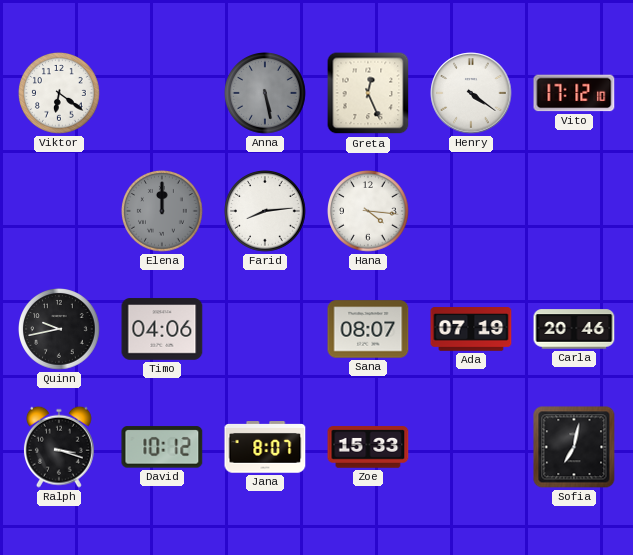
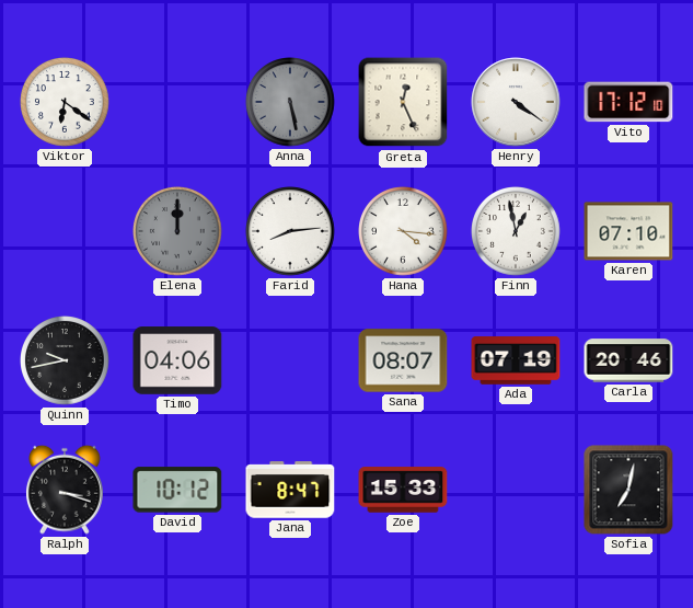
Finn: none -> 12:58
Karen: none -> 07:10
Jana: 8:07 -> 8:47
